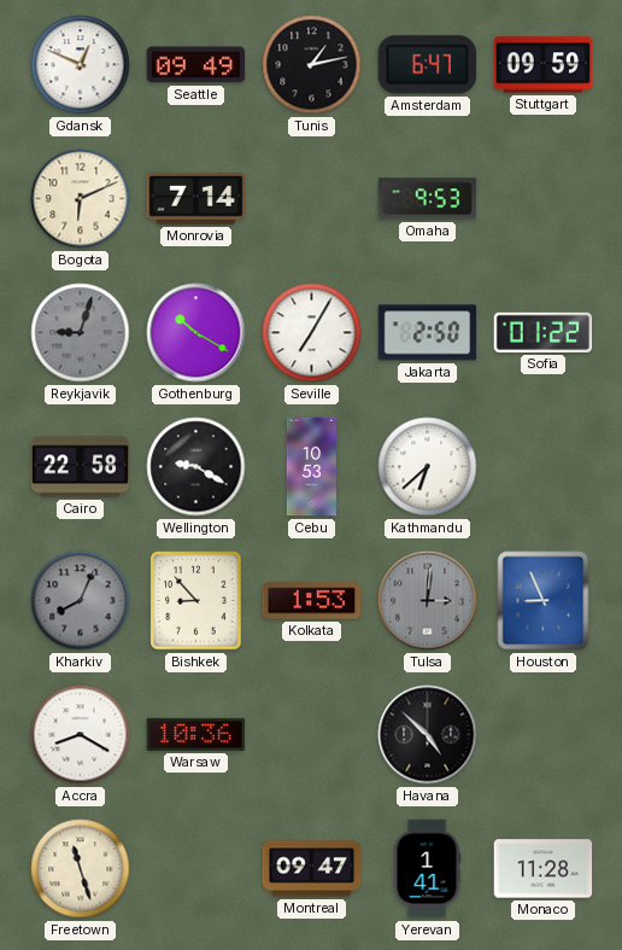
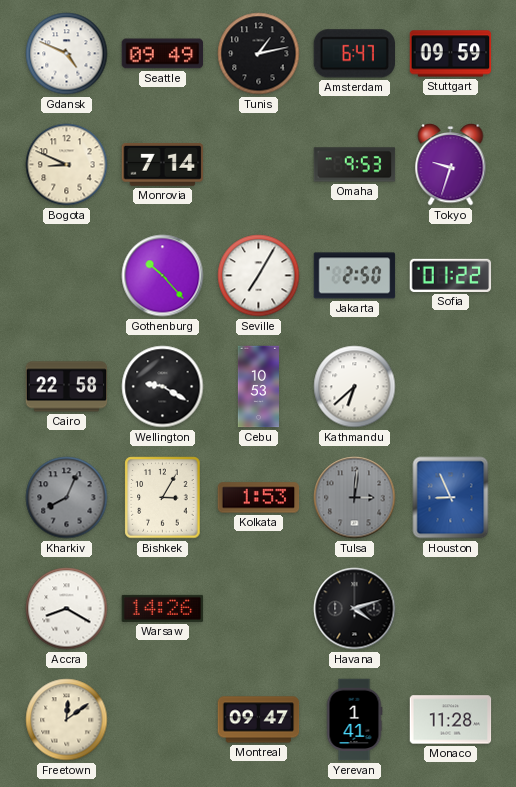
Gdansk: 12:49 -> 4:49
Bogota: 6:11 -> 8:49
Tokyo: none -> 9:33
Reykjavik: 9:03 -> none
Gothenburg: 10:20 -> 10:23
Bishkek: 8:53 -> 3:05
Warsaw: 10:36 -> 14:26
Havana: 4:52 -> 4:12
Freetown: 11:27 -> 12:09
